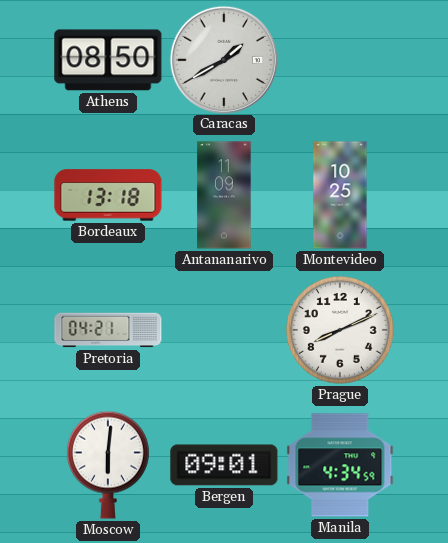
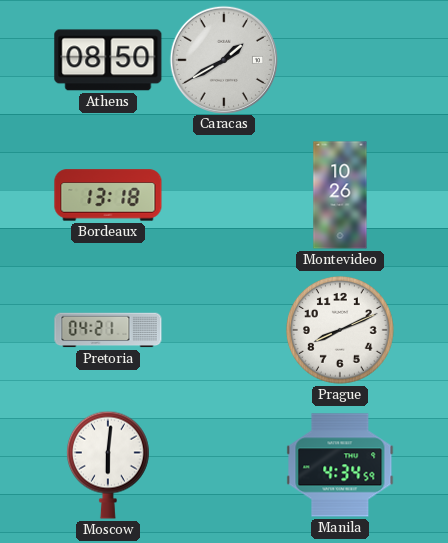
Antananarivo: 11:09 -> none
Montevideo: 10:25 -> 10:26
Bergen: 09:01 -> none
